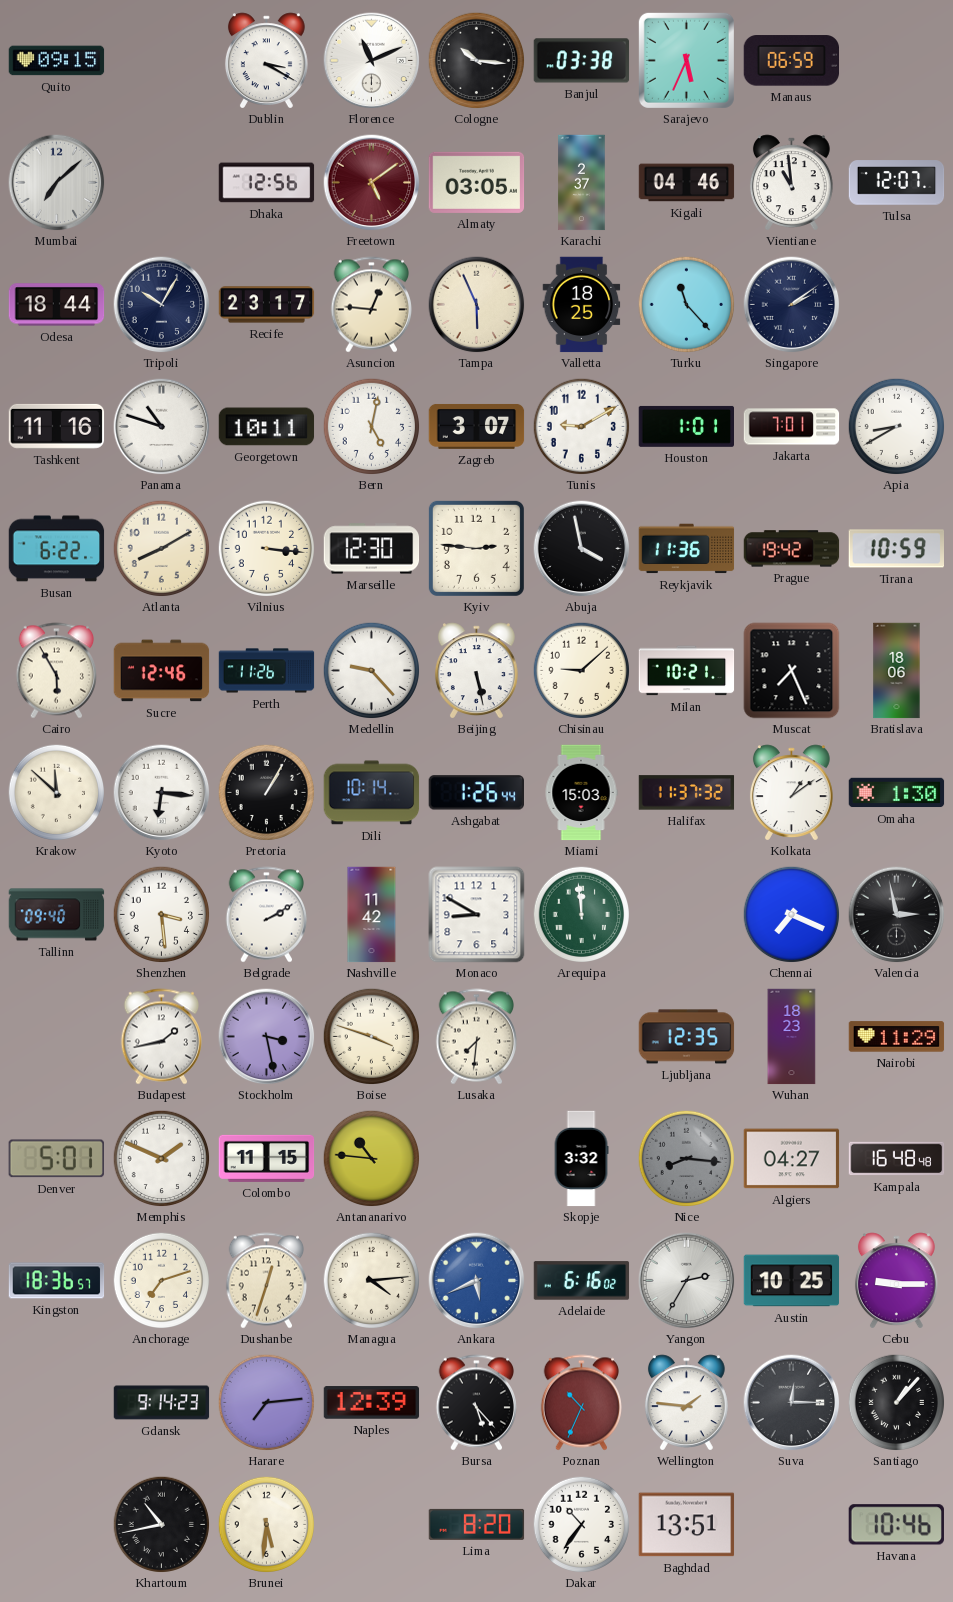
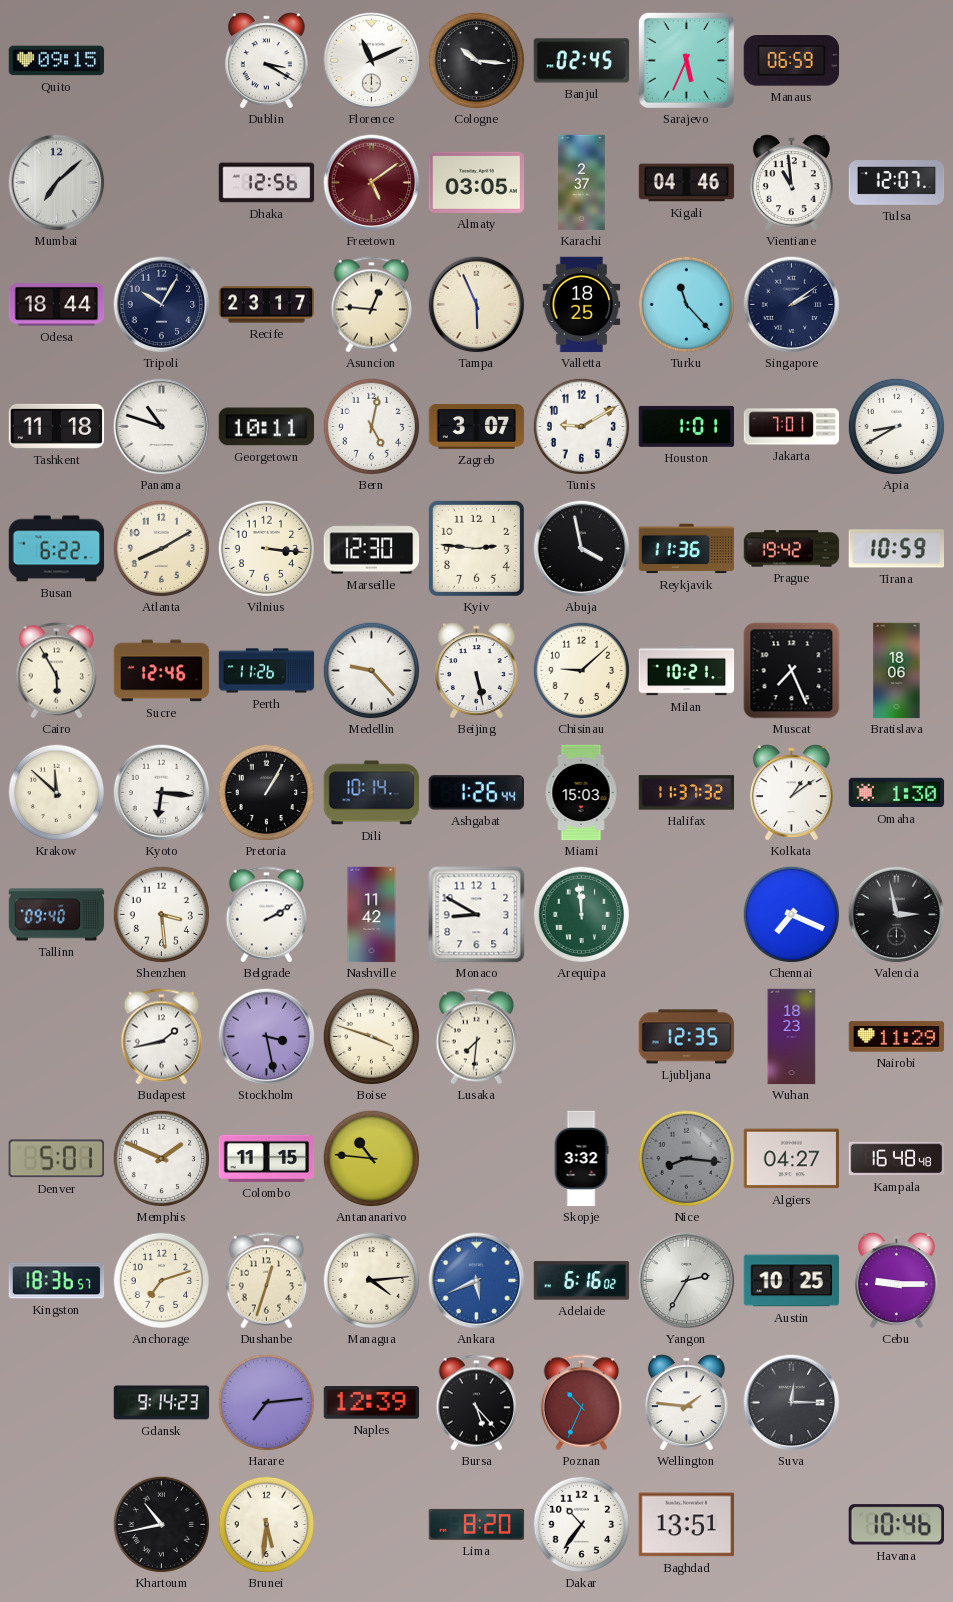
Banjul: 03:38 -> 02:45
Tashkent: 11:16 -> 11:18
Santiago: 1:07 -> none
